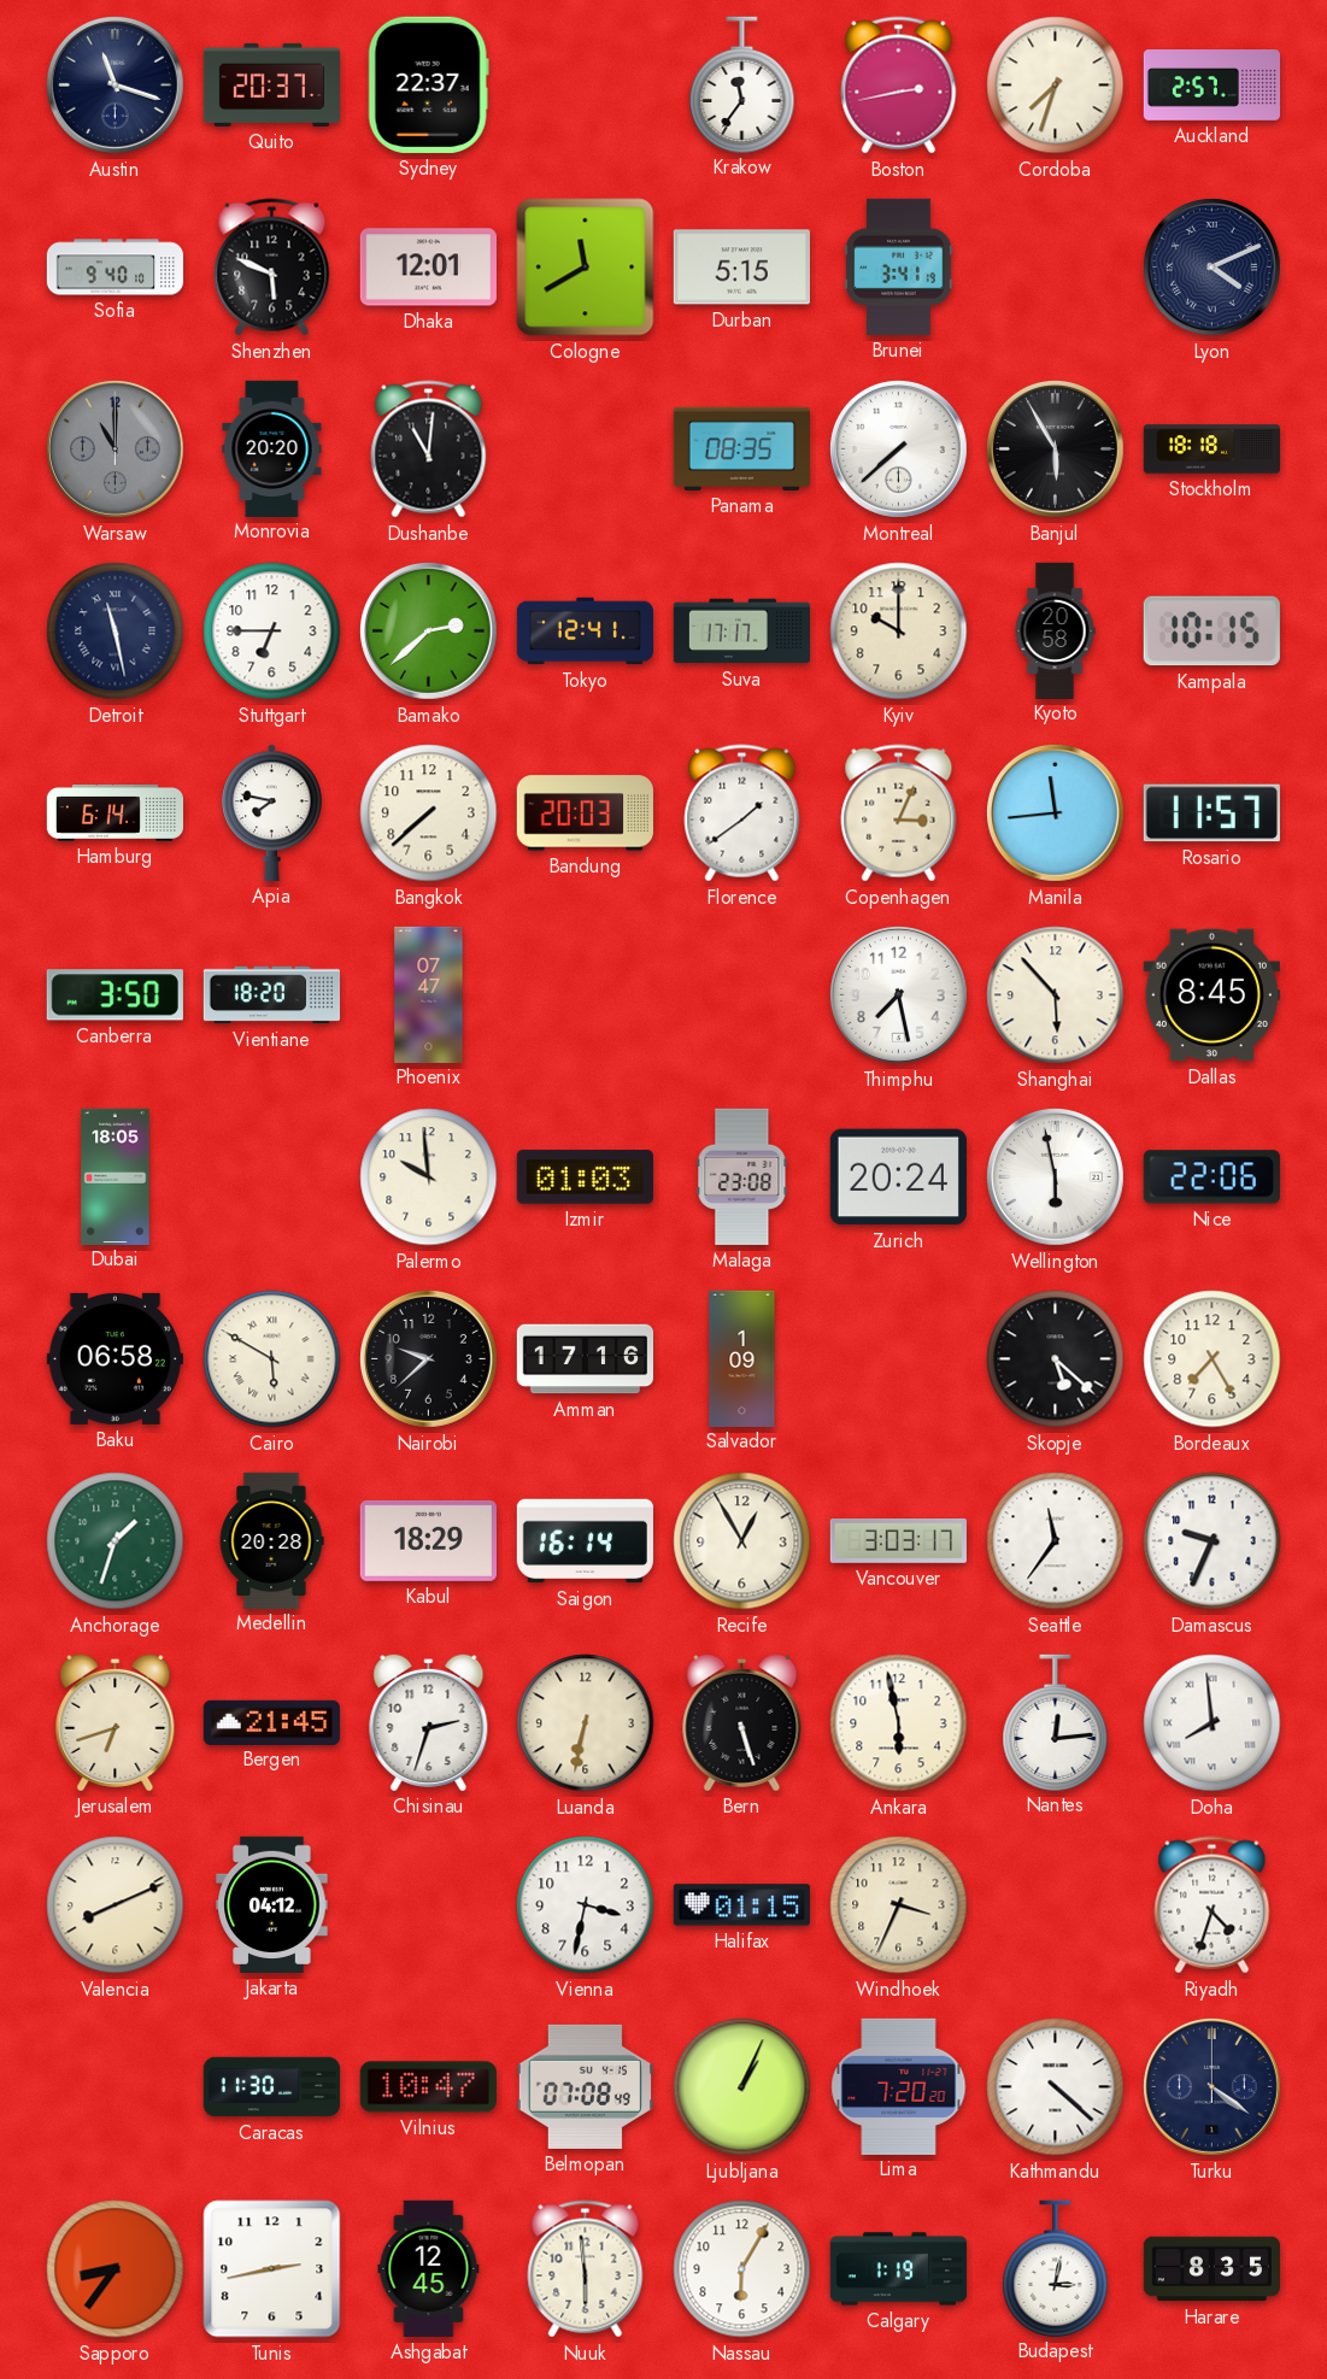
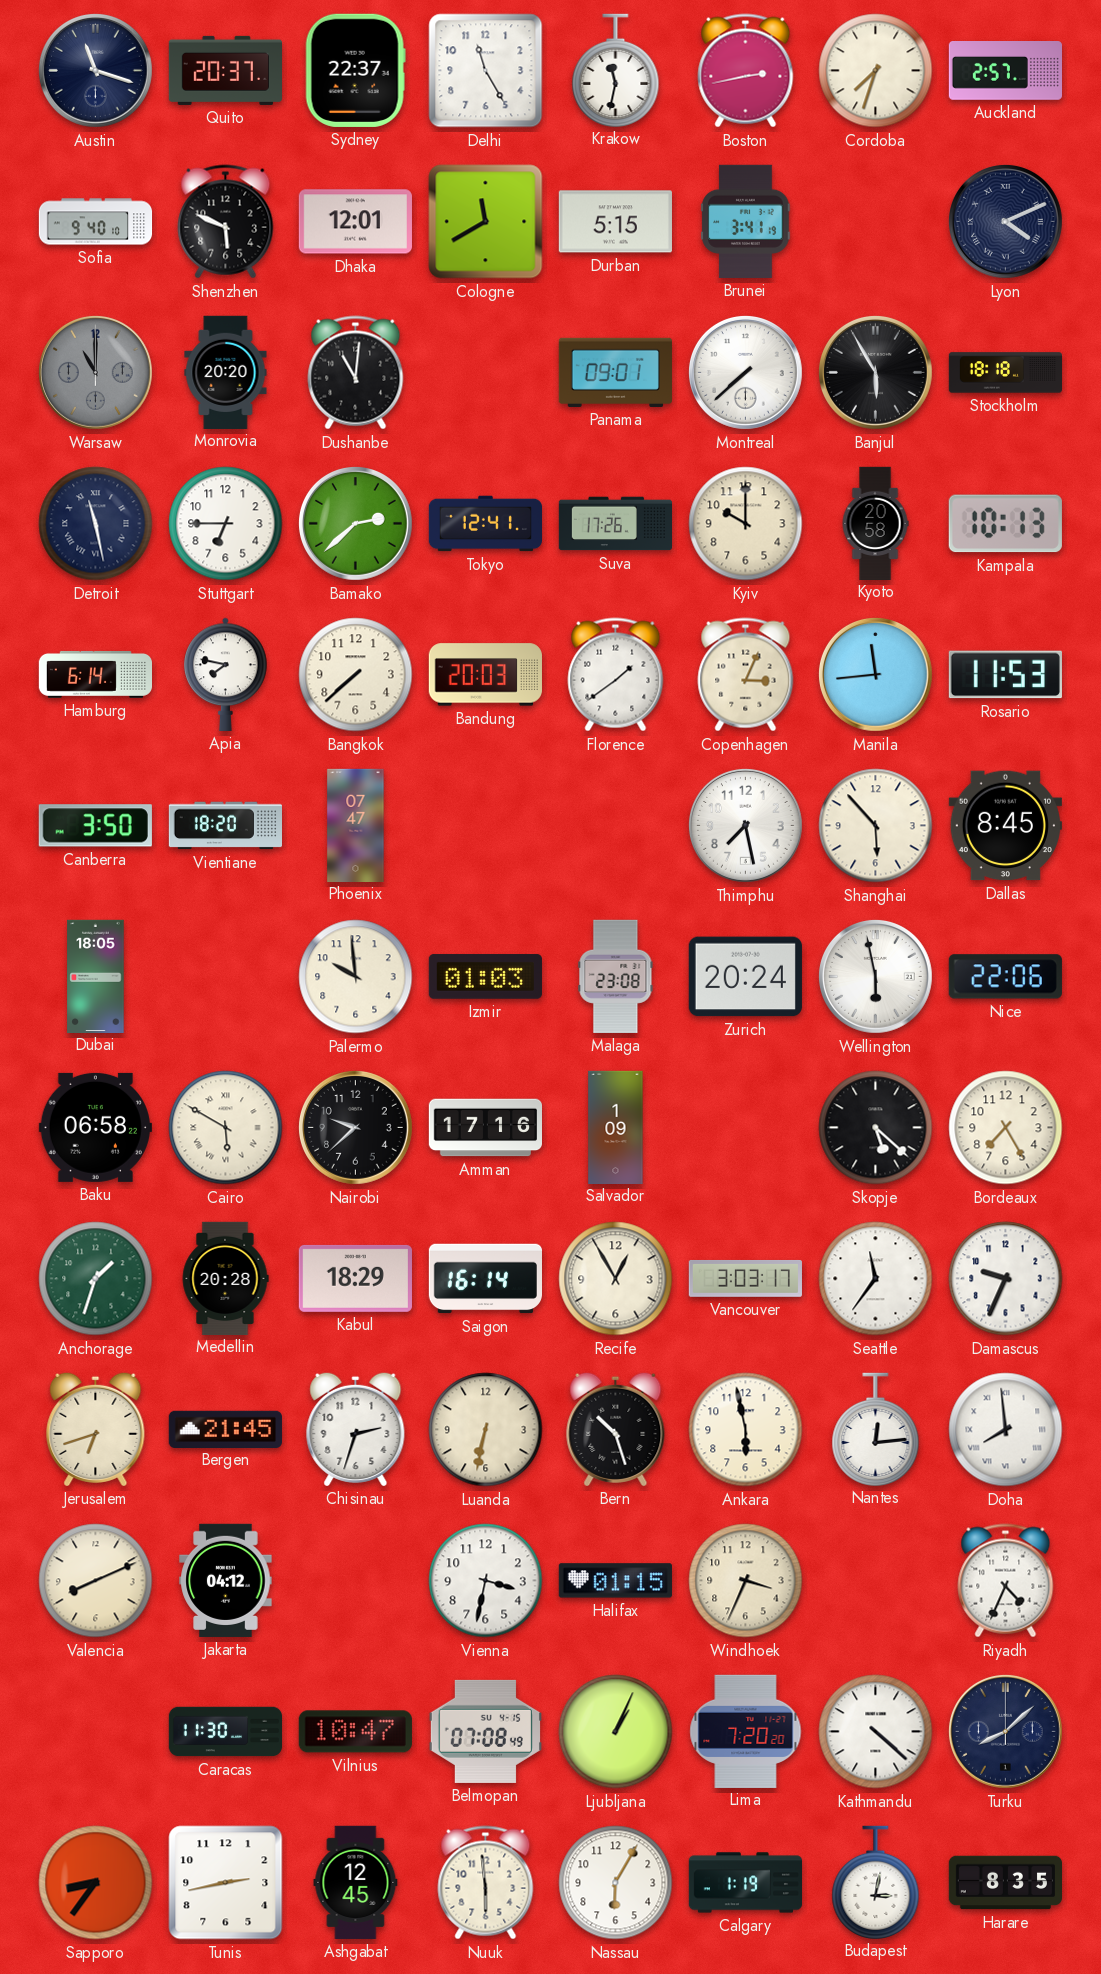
Delhi: none -> 11:25
Krakow: 11:36 -> 11:32
Panama: 08:35 -> 09:01
Suva: 17:17 -> 17:26
Kampala: 10:15 -> 10:13
Rosario: 11:57 -> 11:53
Bern: 5:27 -> 10:27
Riyadh: 4:33 -> 4:34
Turku: 4:21 -> 8:08
